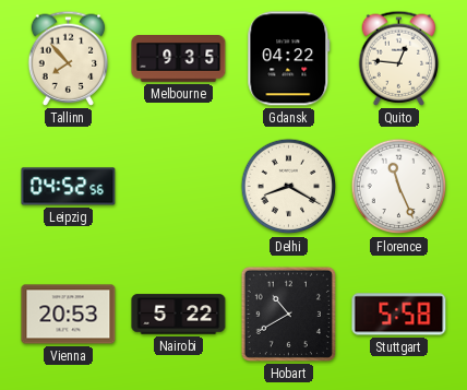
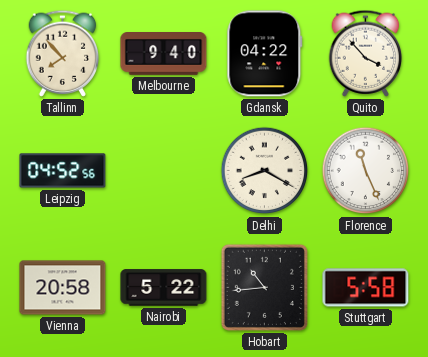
Melbourne: 9:35 -> 9:40
Quito: 12:46 -> 3:53
Vienna: 20:53 -> 20:58
Hobart: 10:40 -> 10:44
